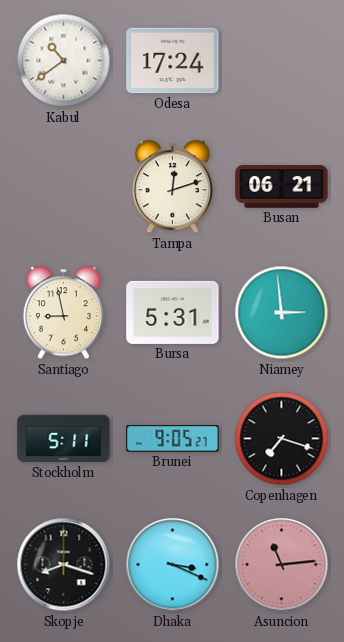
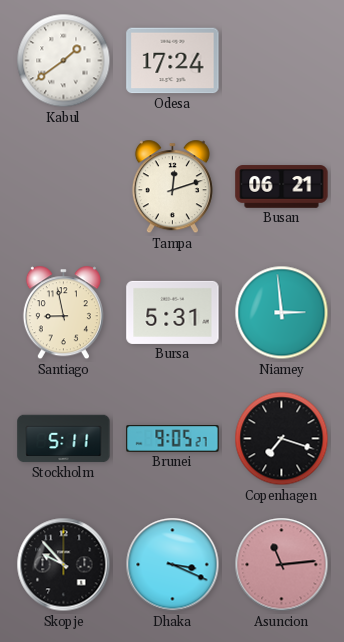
Kabul: 10:39 -> 1:39
Skopje: 8:18 -> 9:53
